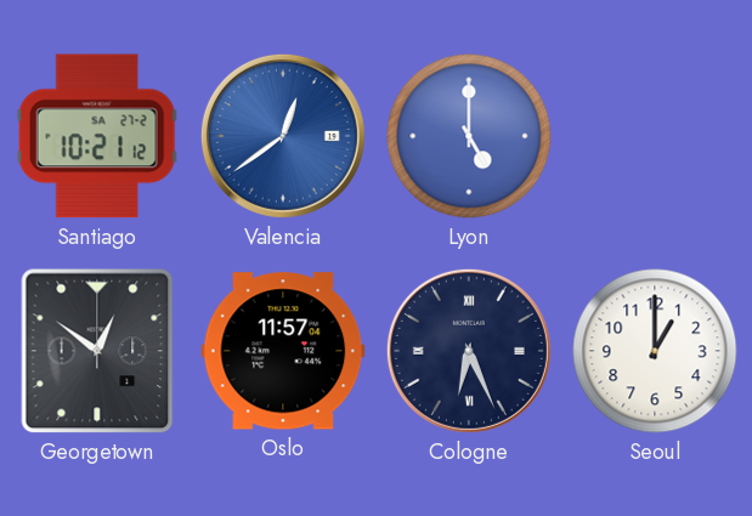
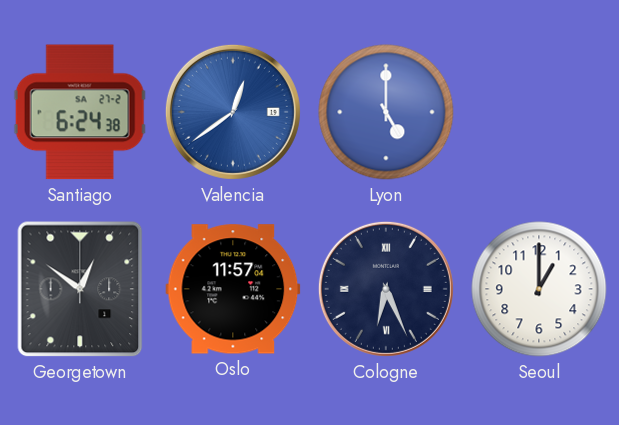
Santiago: 10:21 -> 6:24
